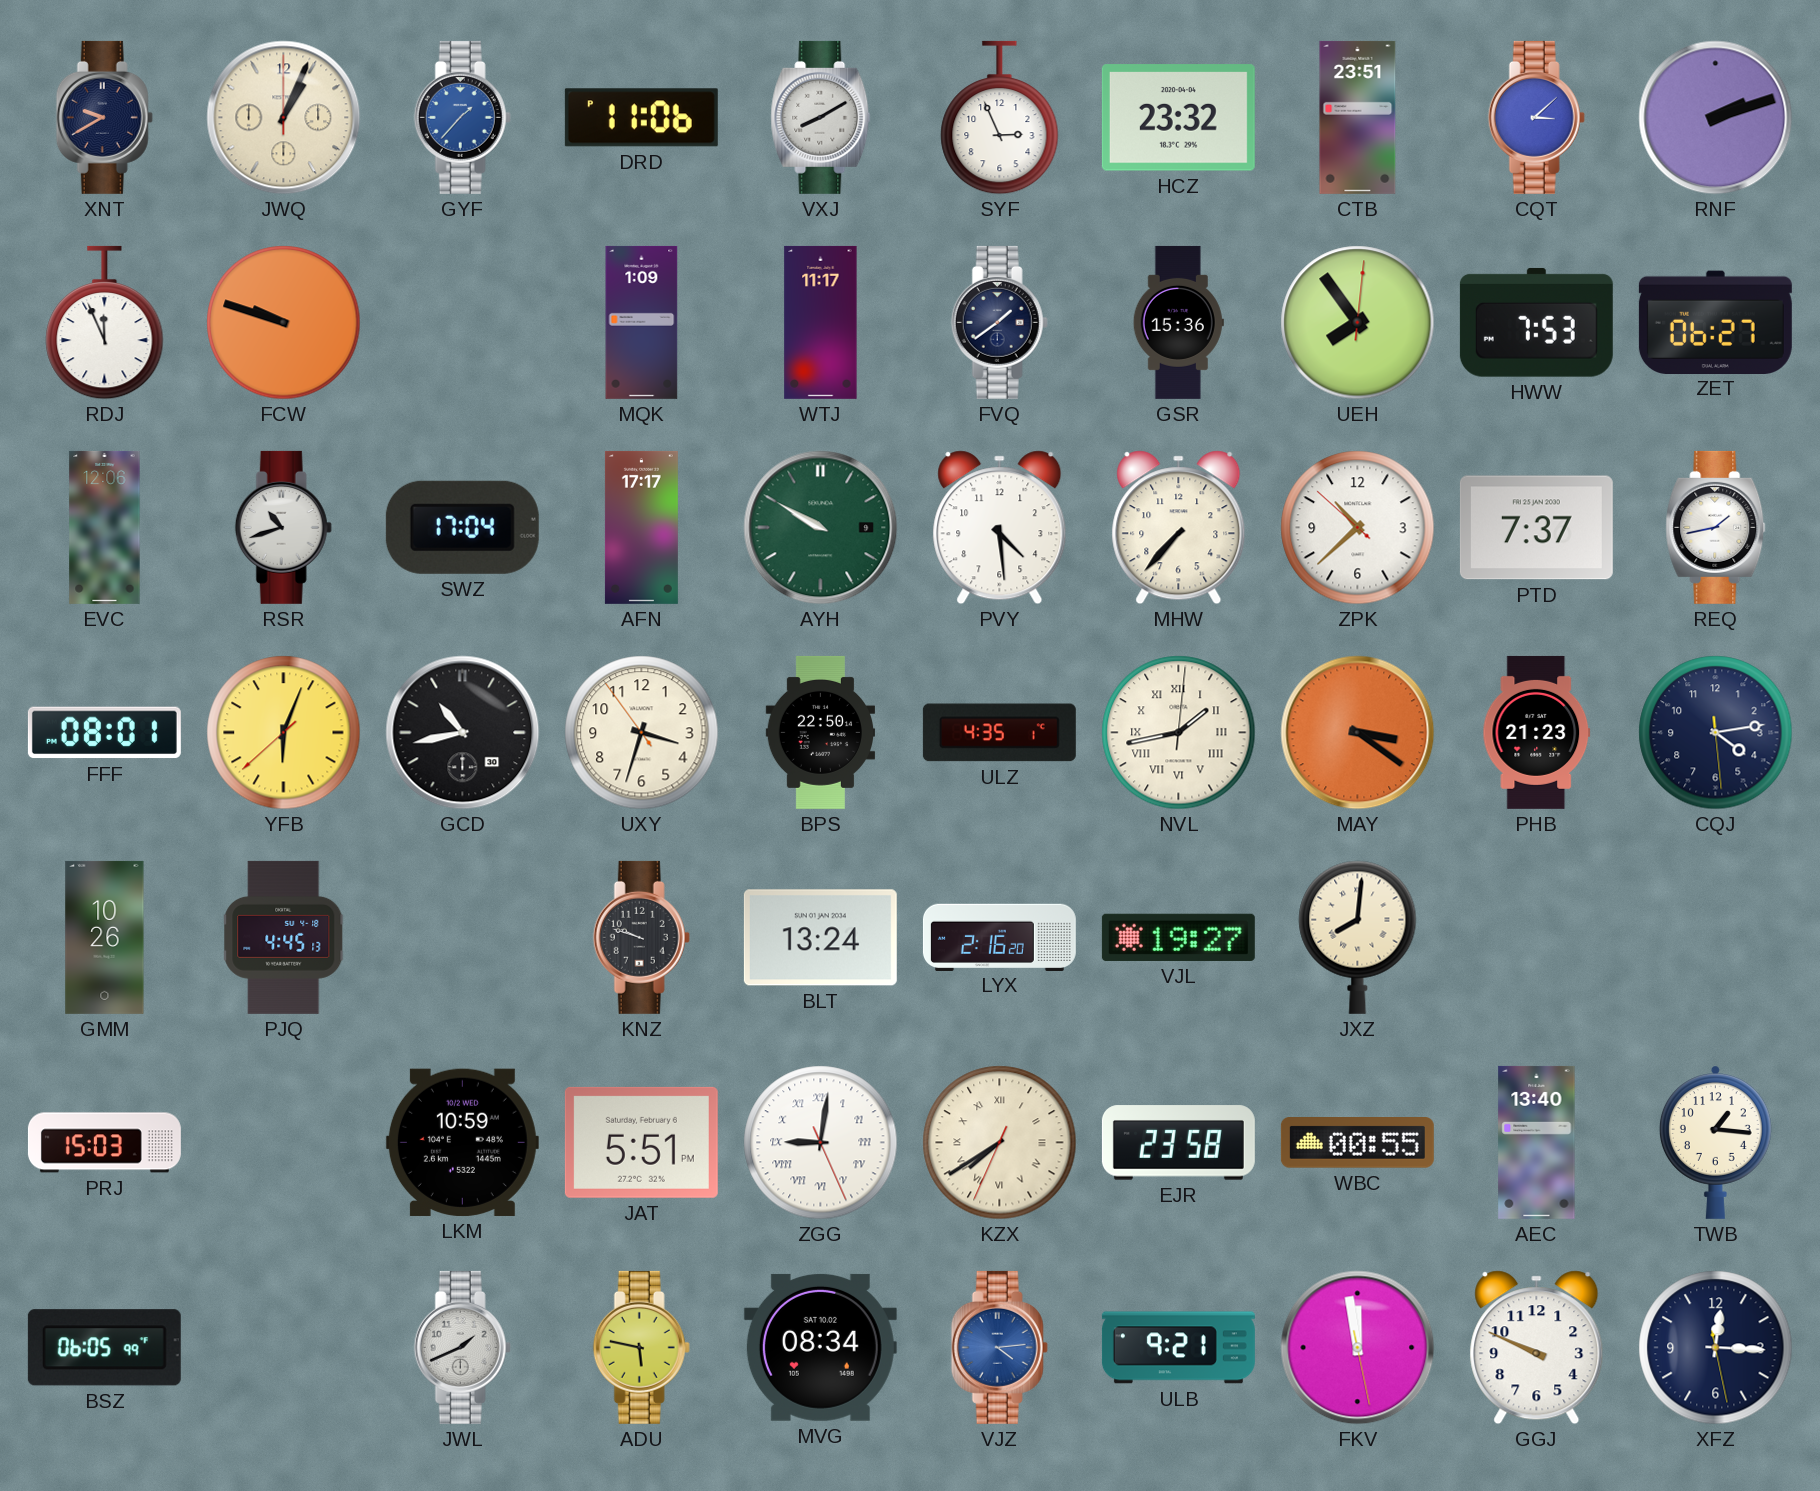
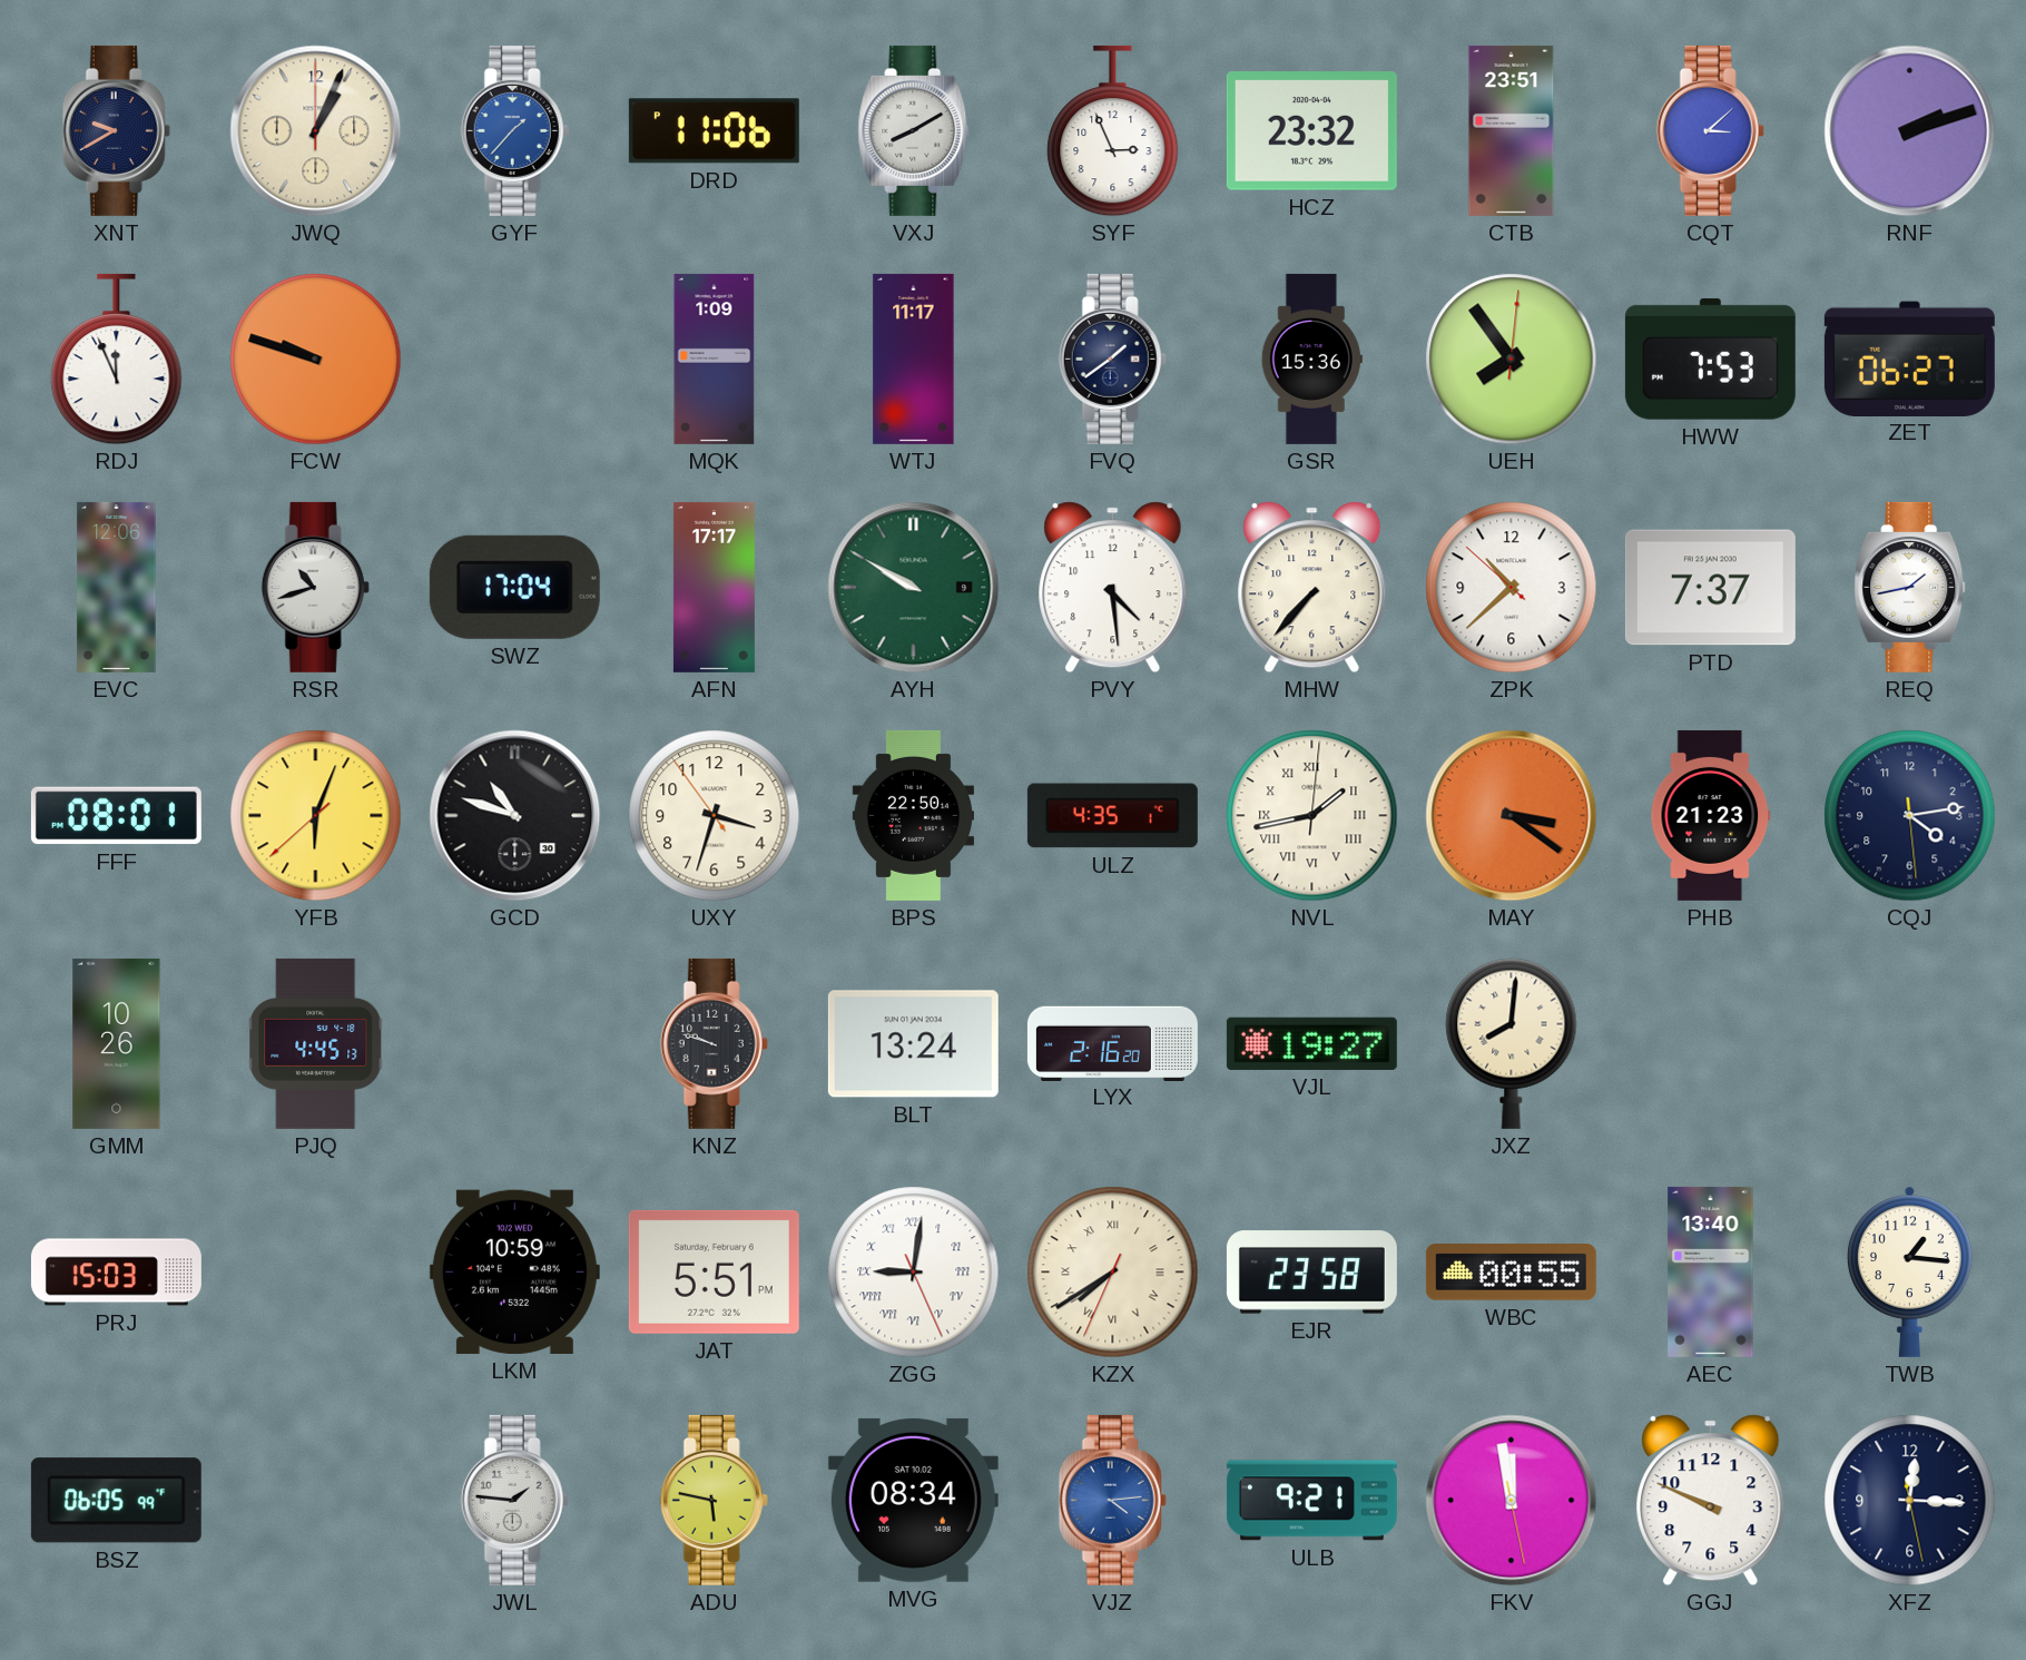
GCD: 10:43 -> 10:48
JWL: 1:41 -> 1:46
